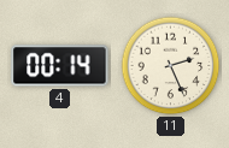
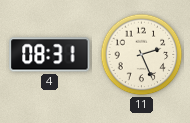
4: 00:14 -> 08:31
